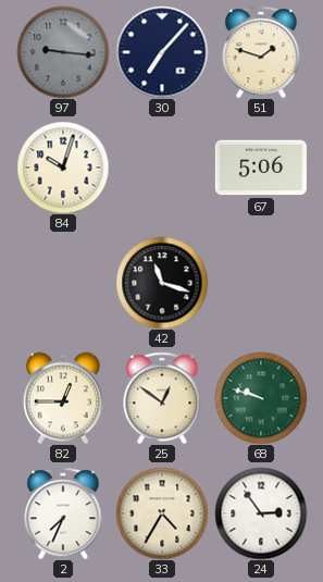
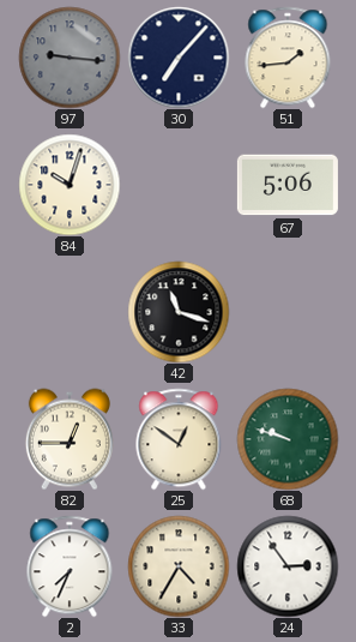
51: 1:48 -> 1:44
